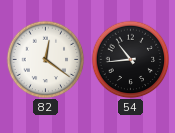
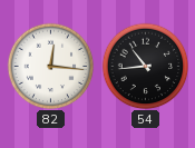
82: 12:21 -> 12:16
